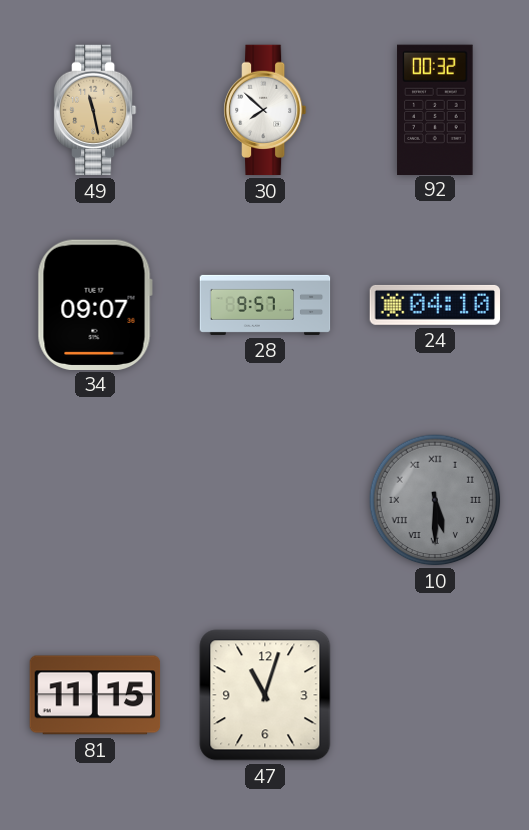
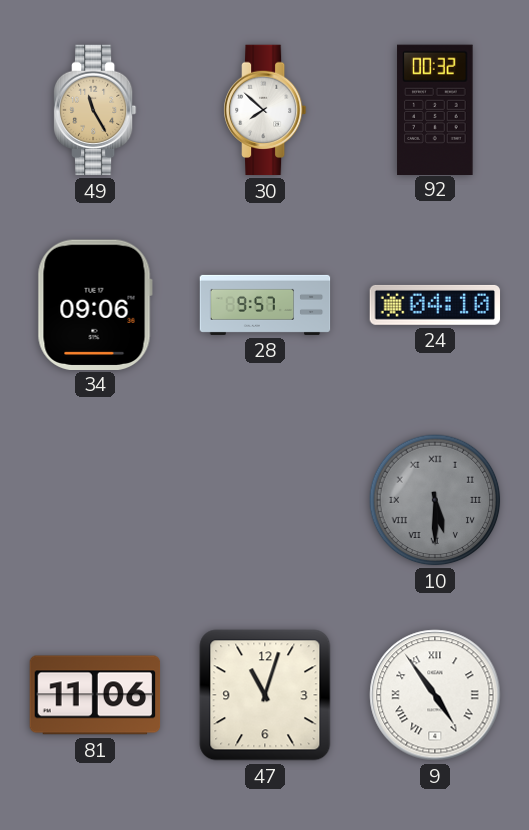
49: 11:28 -> 11:25
34: 09:07 -> 09:06
81: 11:15 -> 11:06
9: none -> 4:54
